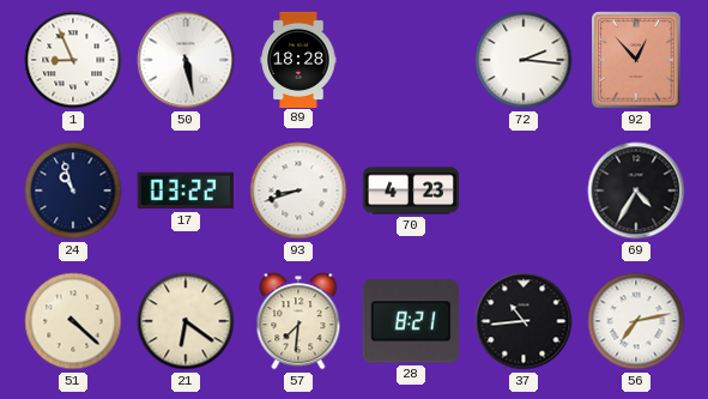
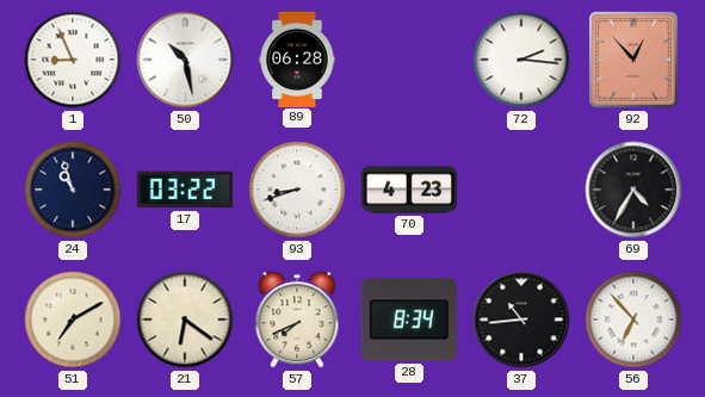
50: 5:28 -> 10:28
89: 18:28 -> 06:28
51: 4:22 -> 7:10
57: 7:31 -> 7:41
28: 8:21 -> 8:34
56: 7:13 -> 6:53
